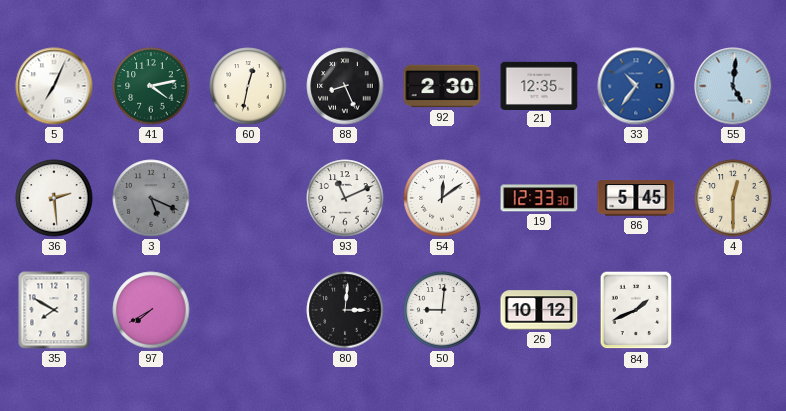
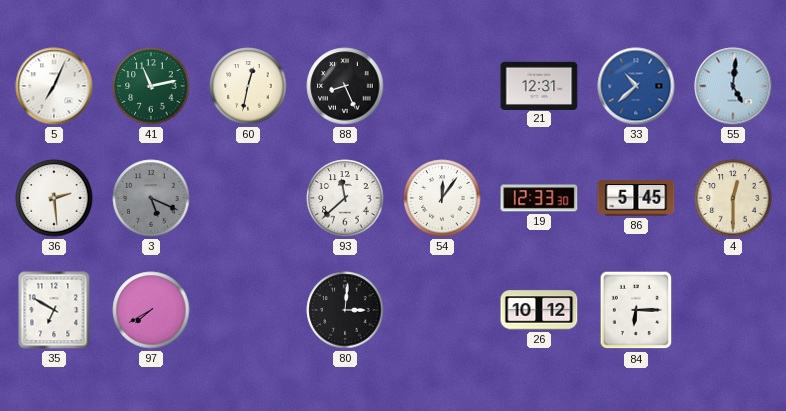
41: 4:13 -> 11:13
92: 2:30 -> none
21: 12:35 -> 12:31
33: 10:36 -> 10:38
93: 11:11 -> 11:38
54: 12:09 -> 12:06
35: 7:50 -> 6:50
50: 9:01 -> none
84: 1:41 -> 6:15
